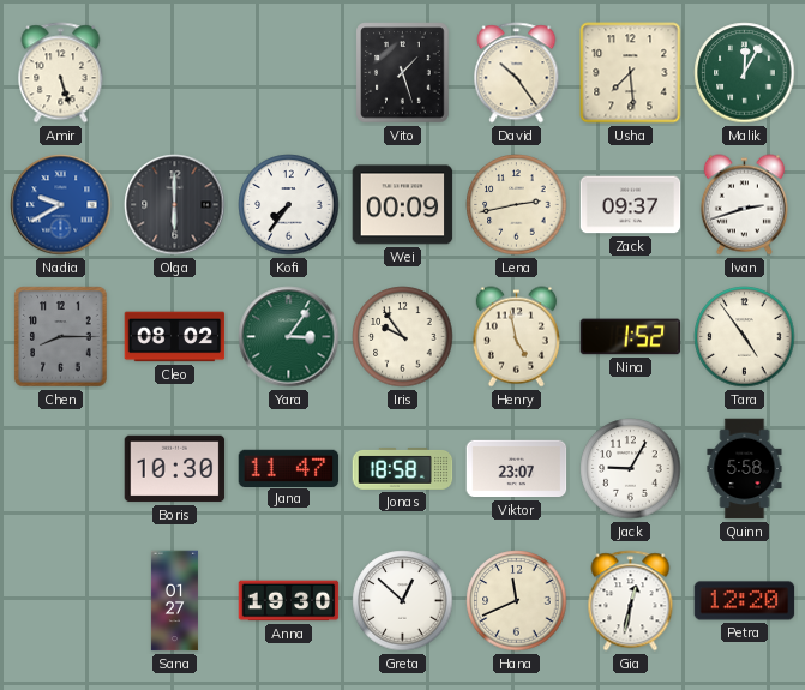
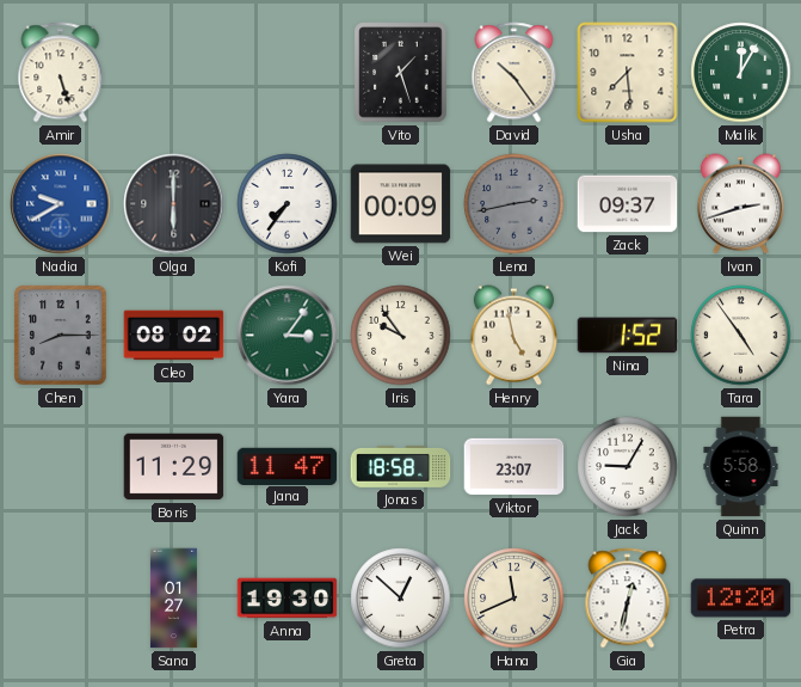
Lena dial: cream -> grey
Boris: 10:30 -> 11:29
